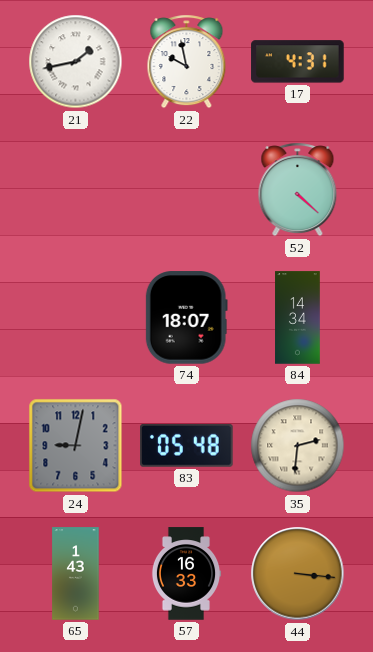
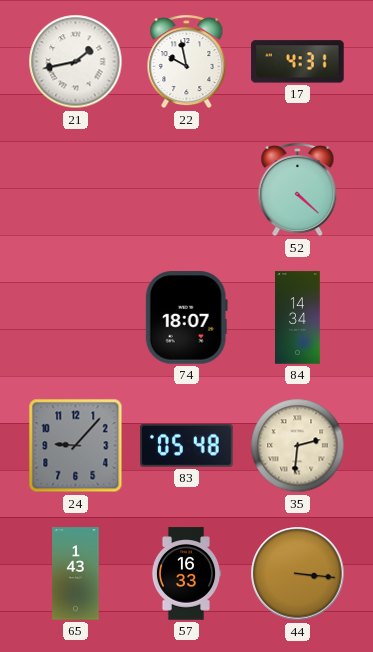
24: 9:02 -> 9:07
